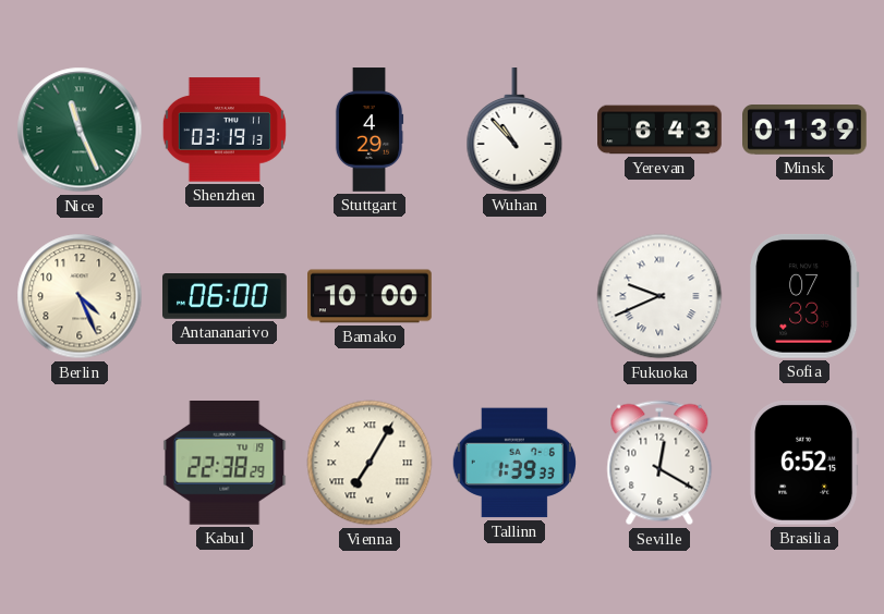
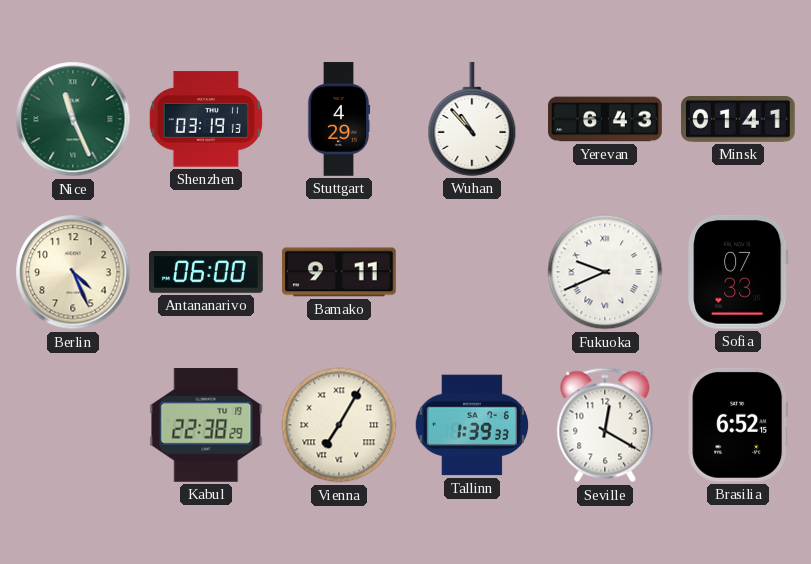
Minsk: 01:39 -> 01:41
Bamako: 10:00 -> 9:11
